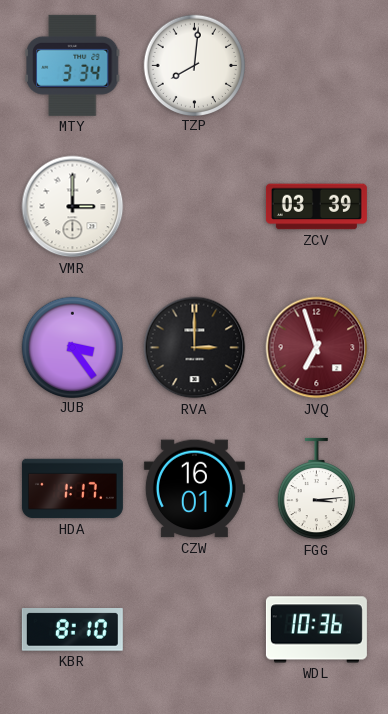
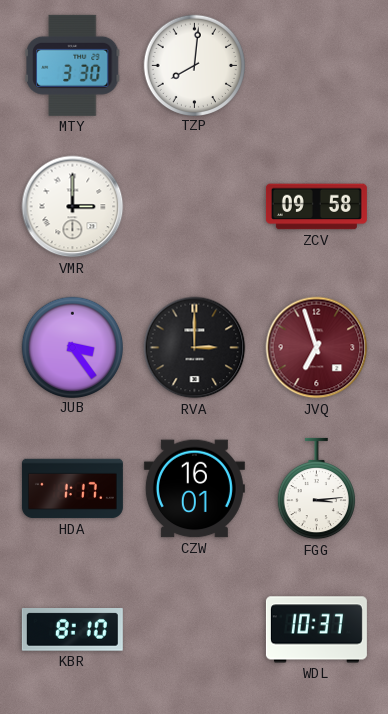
MTY: 3:34 -> 3:30
ZCV: 03:39 -> 09:58
WDL: 10:36 -> 10:37
